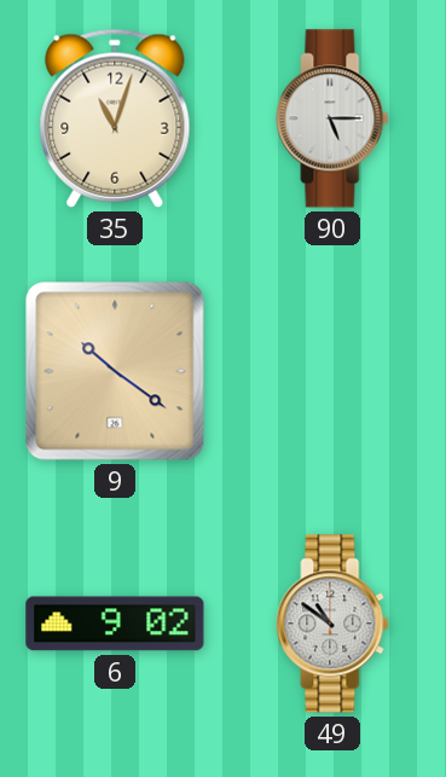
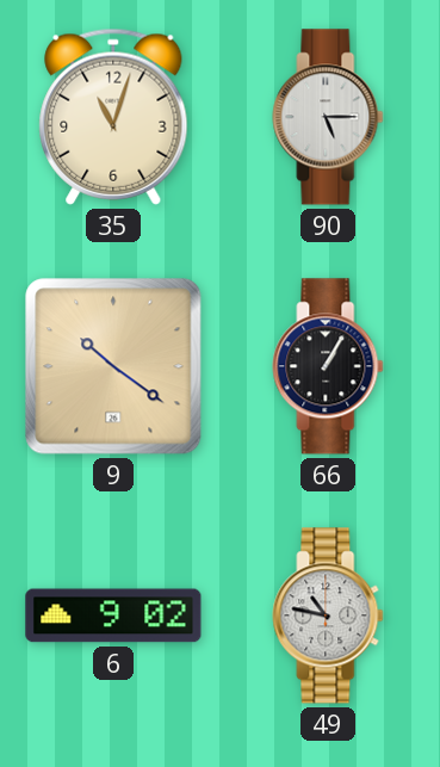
66: none -> 1:05
49: 10:51 -> 10:47
